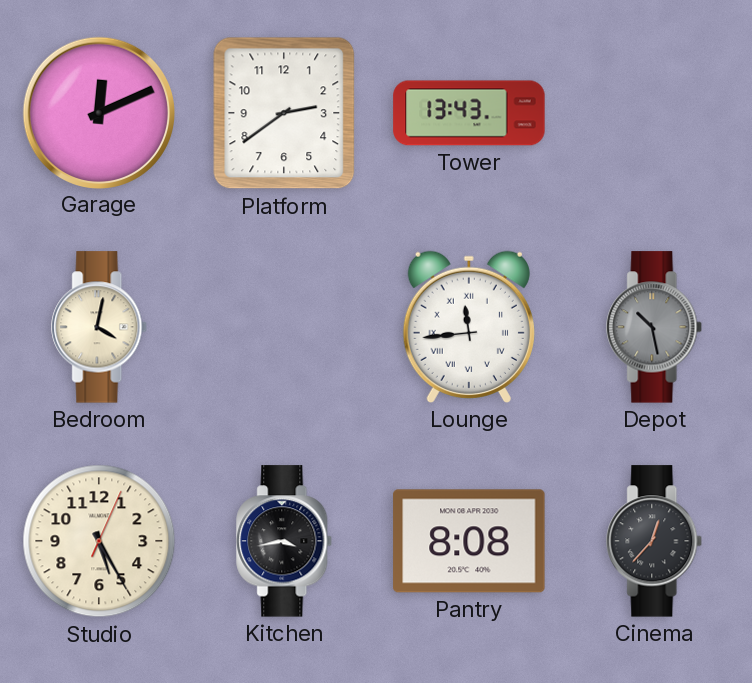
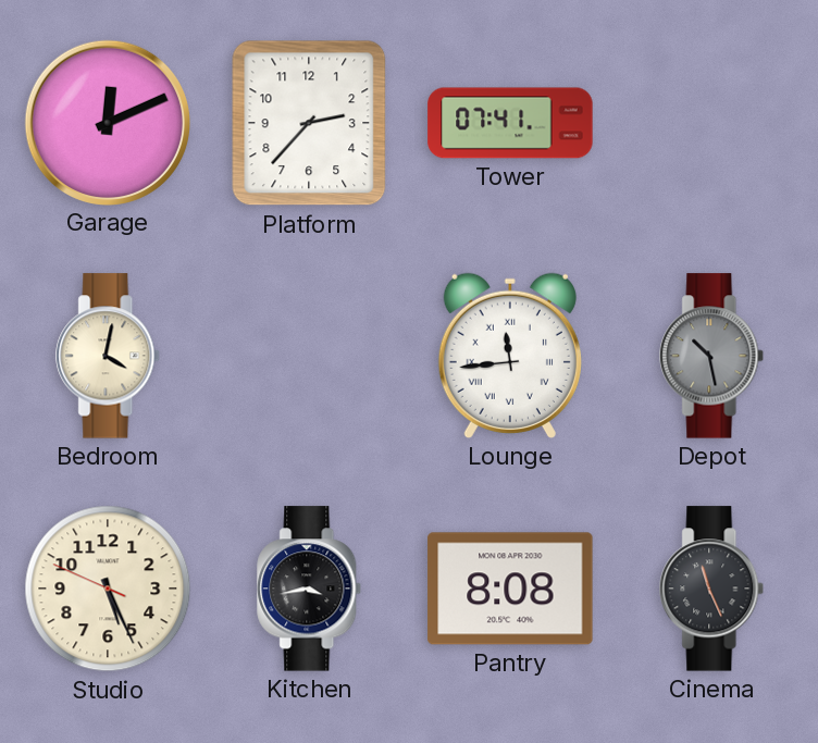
Platform: 2:39 -> 2:37
Tower: 13:43 -> 07:41
Studio: 5:25:04 -> 5:25:49
Cinema: 12:37 -> 11:26
